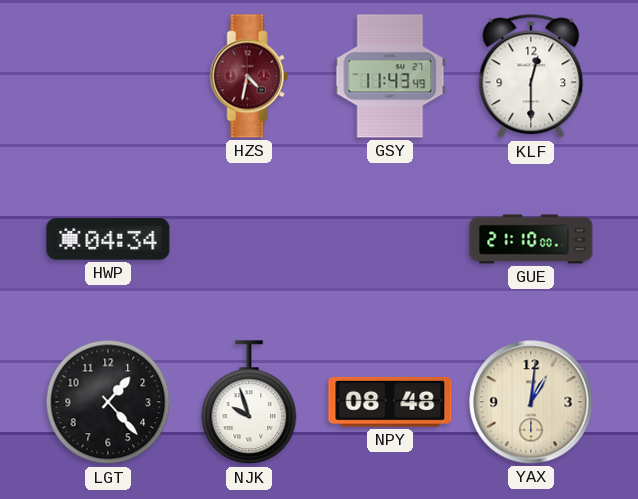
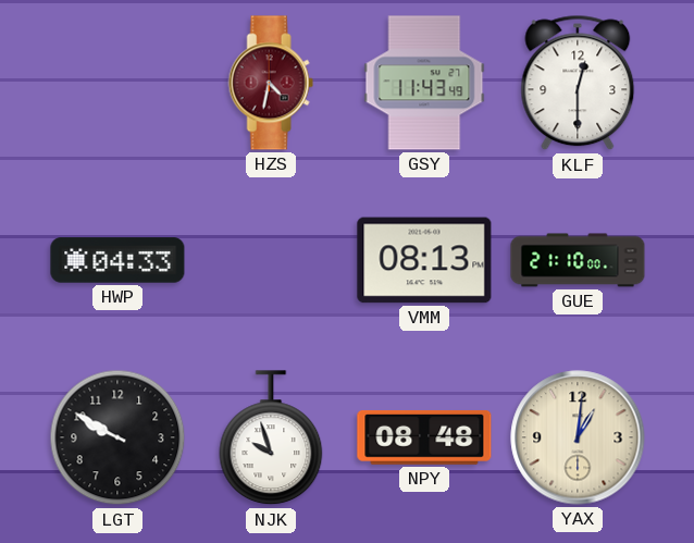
HWP: 04:34 -> 04:33
VMM: none -> 08:13
LGT: 1:23 -> 9:50
